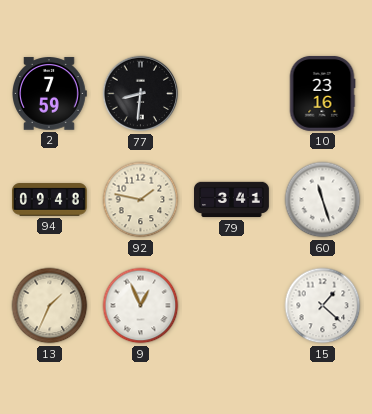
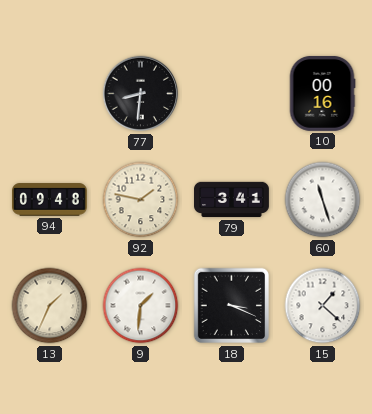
2: 7:59 -> none
10: 23:16 -> 00:16
9: 12:56 -> 1:31
18: none -> 3:19
